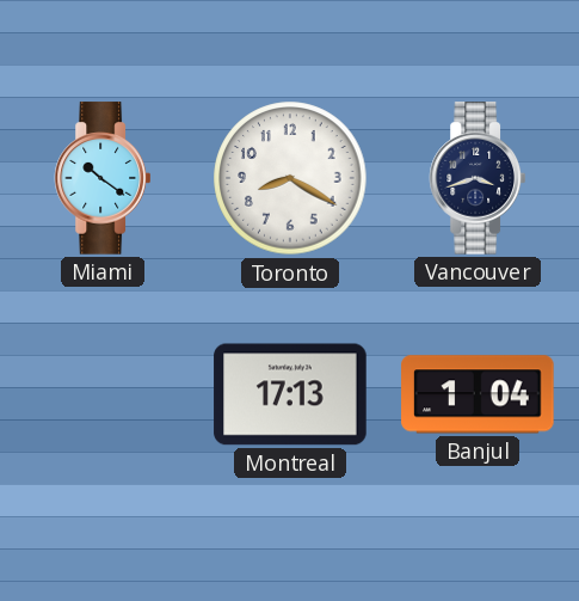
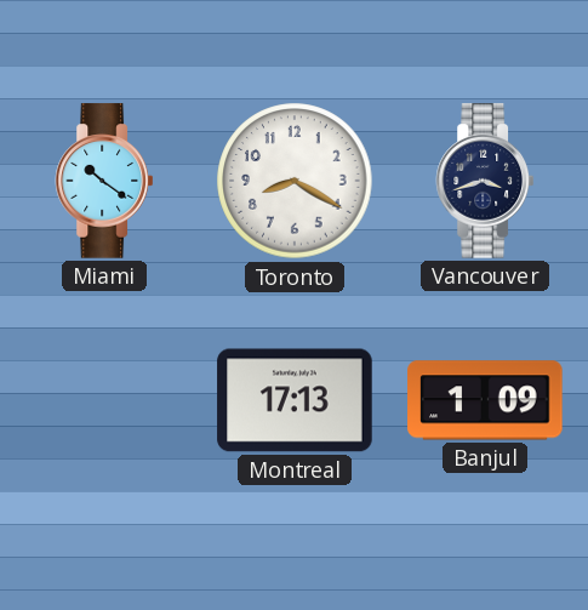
Banjul: 1:04 -> 1:09
